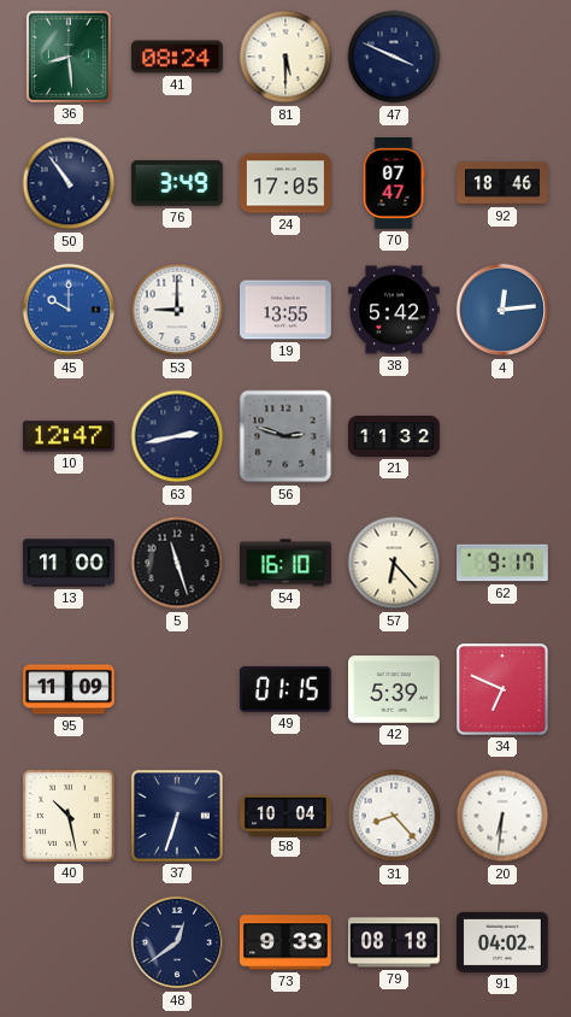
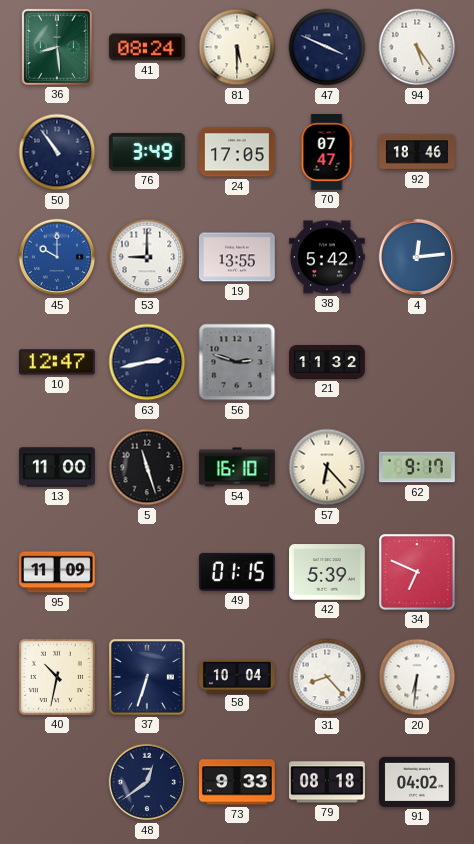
94: none -> 5:24
40: 10:28 -> 10:32
